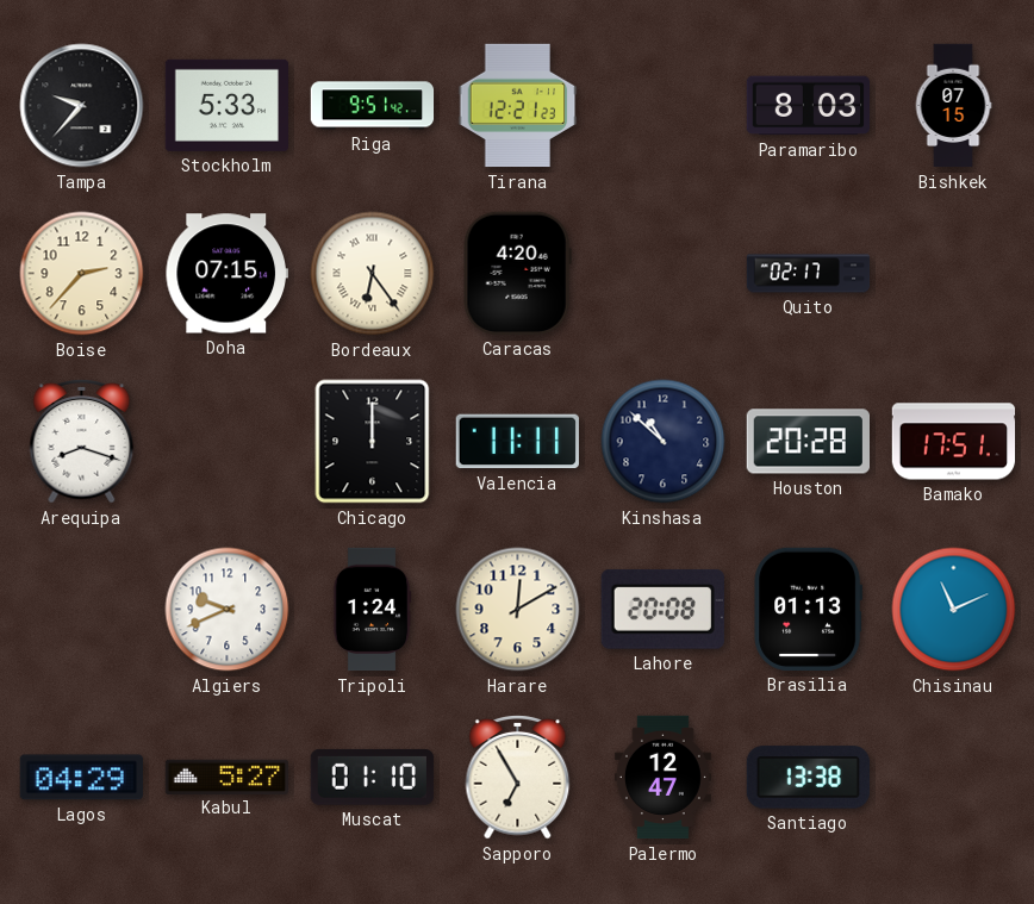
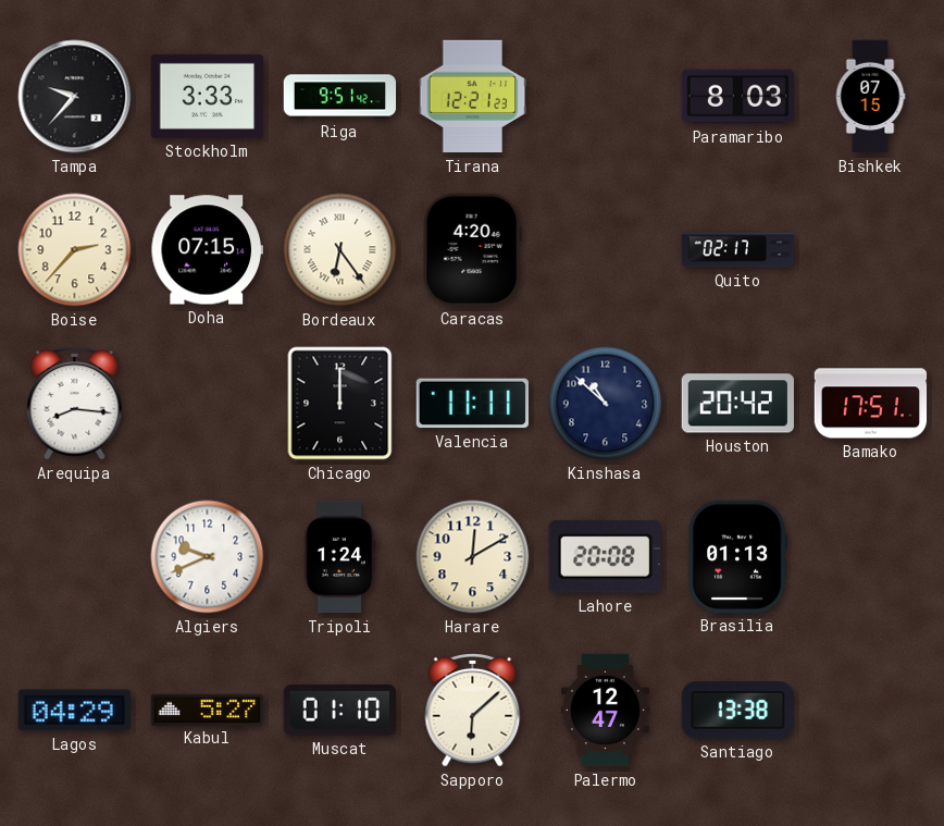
Stockholm: 5:33 -> 3:33
Arequipa: 8:18 -> 8:16
Houston: 20:28 -> 20:42
Chisinau: 11:11 -> none
Sapporo: 6:55 -> 6:08
